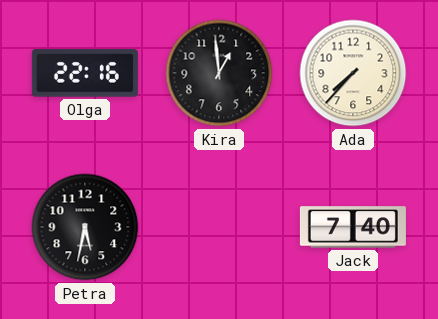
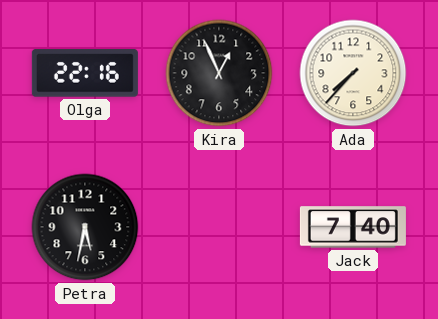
Kira: 12:59 -> 12:56
